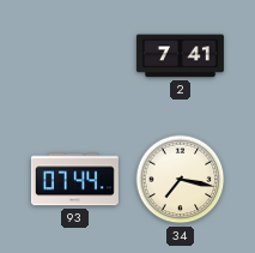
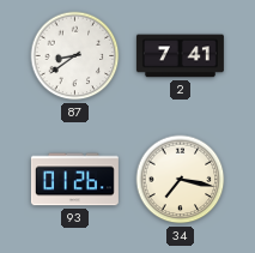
87: none -> 8:39
93: 07:44 -> 01:26
